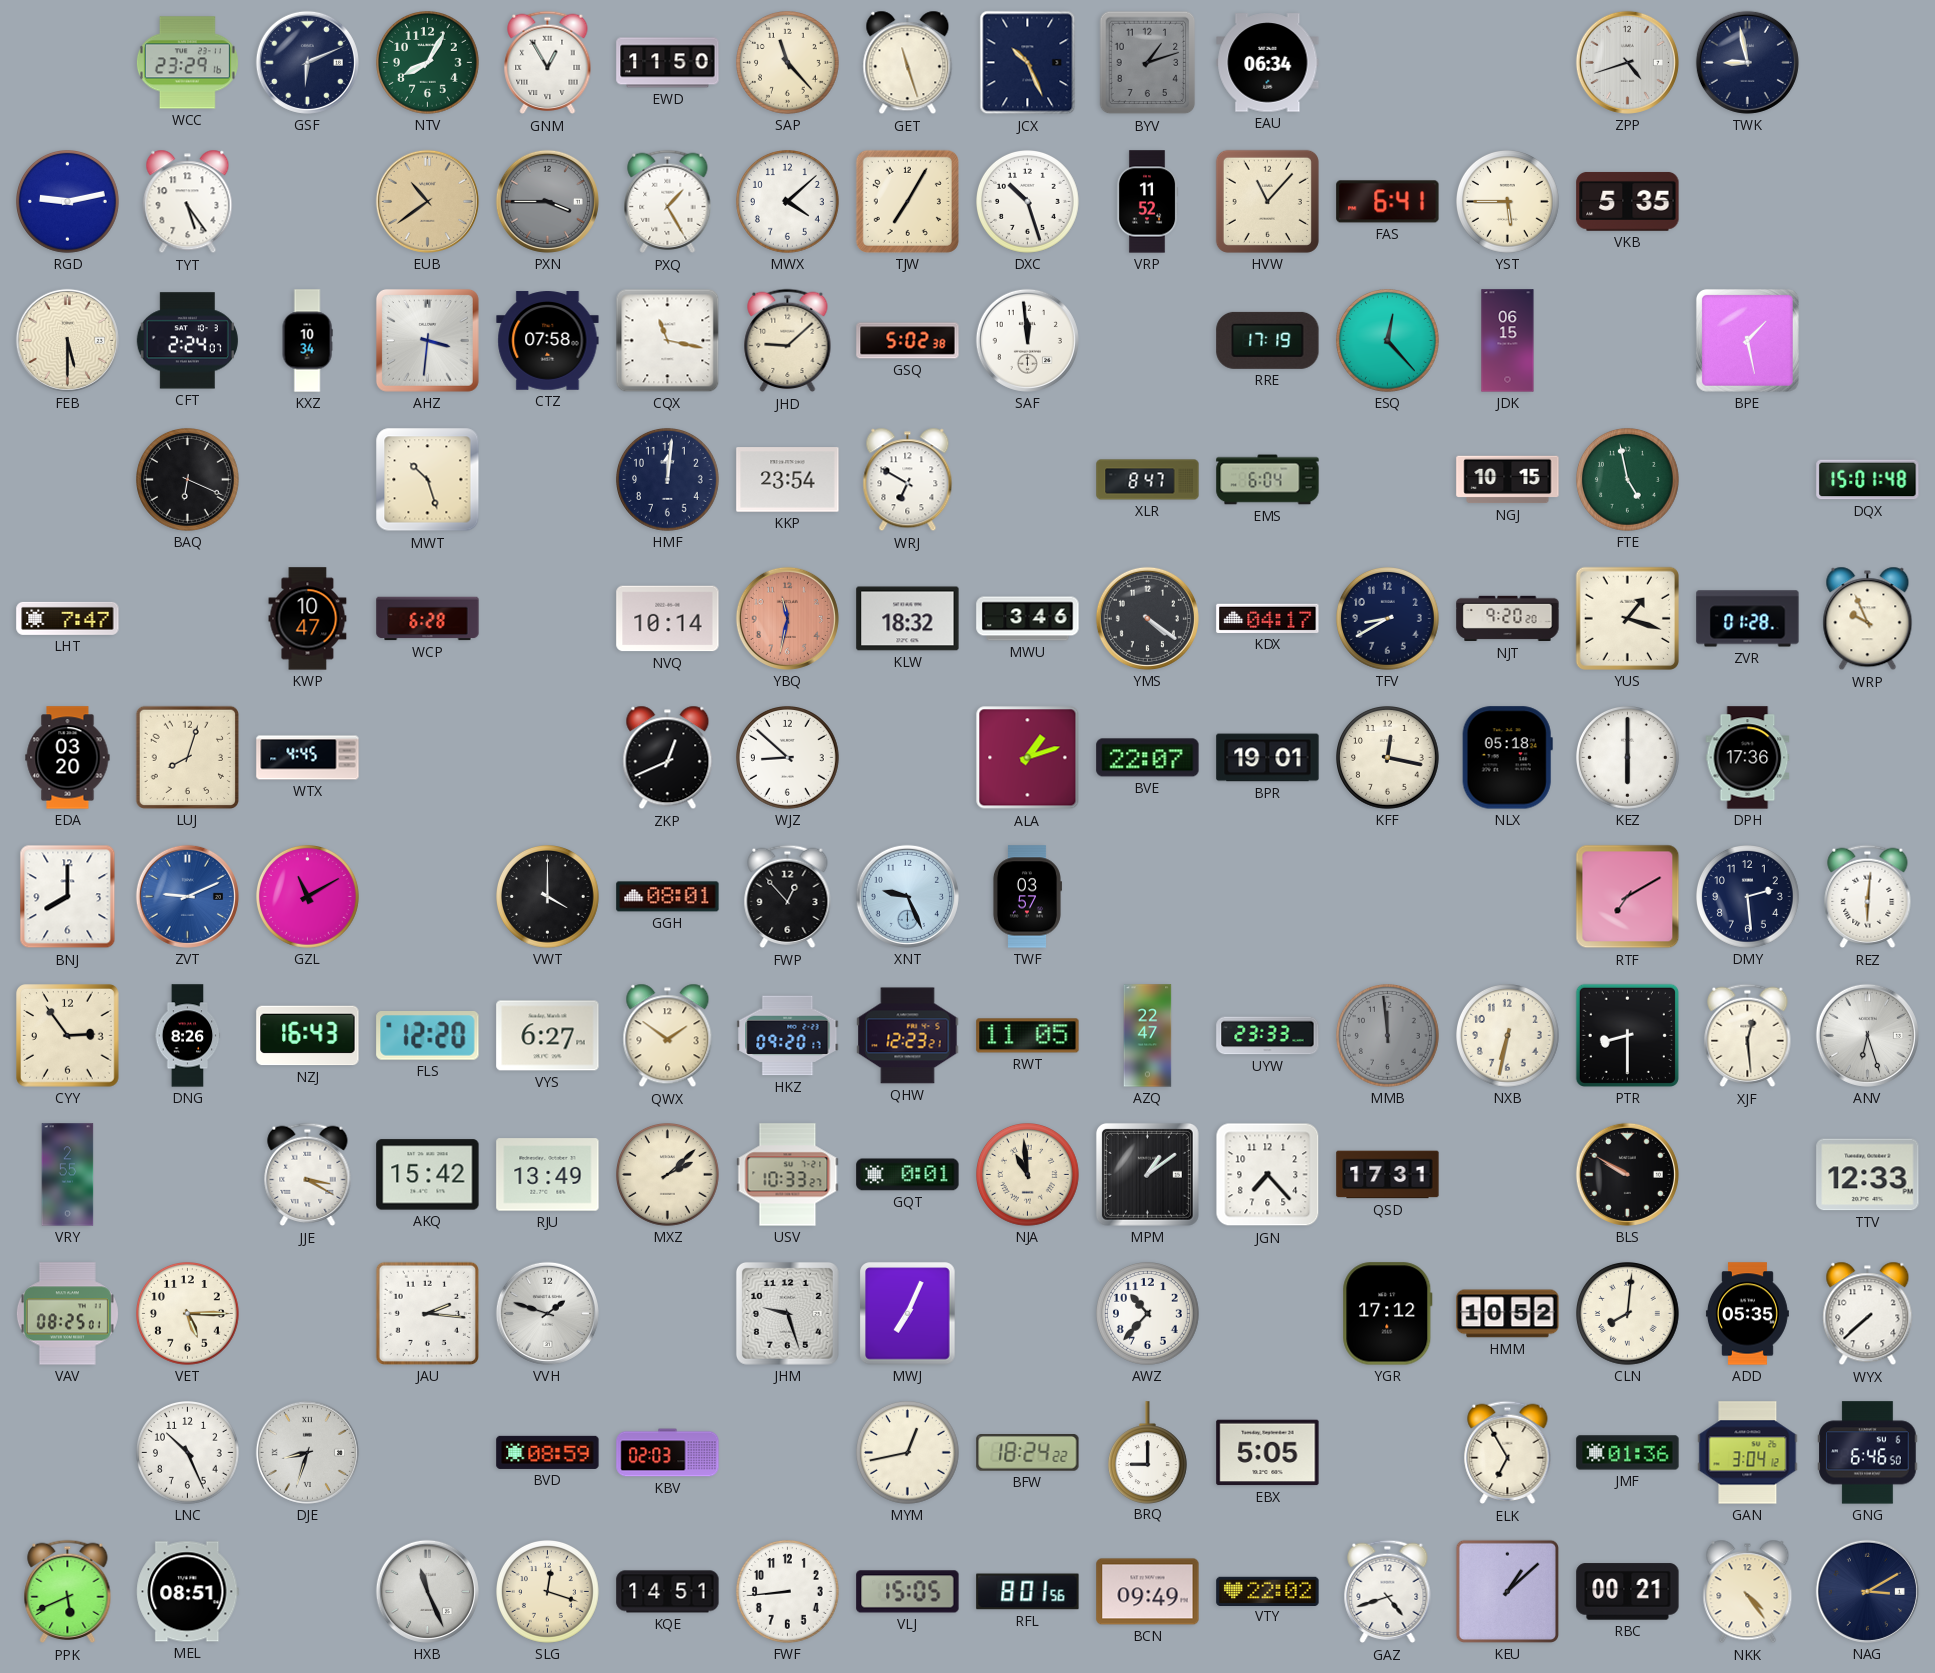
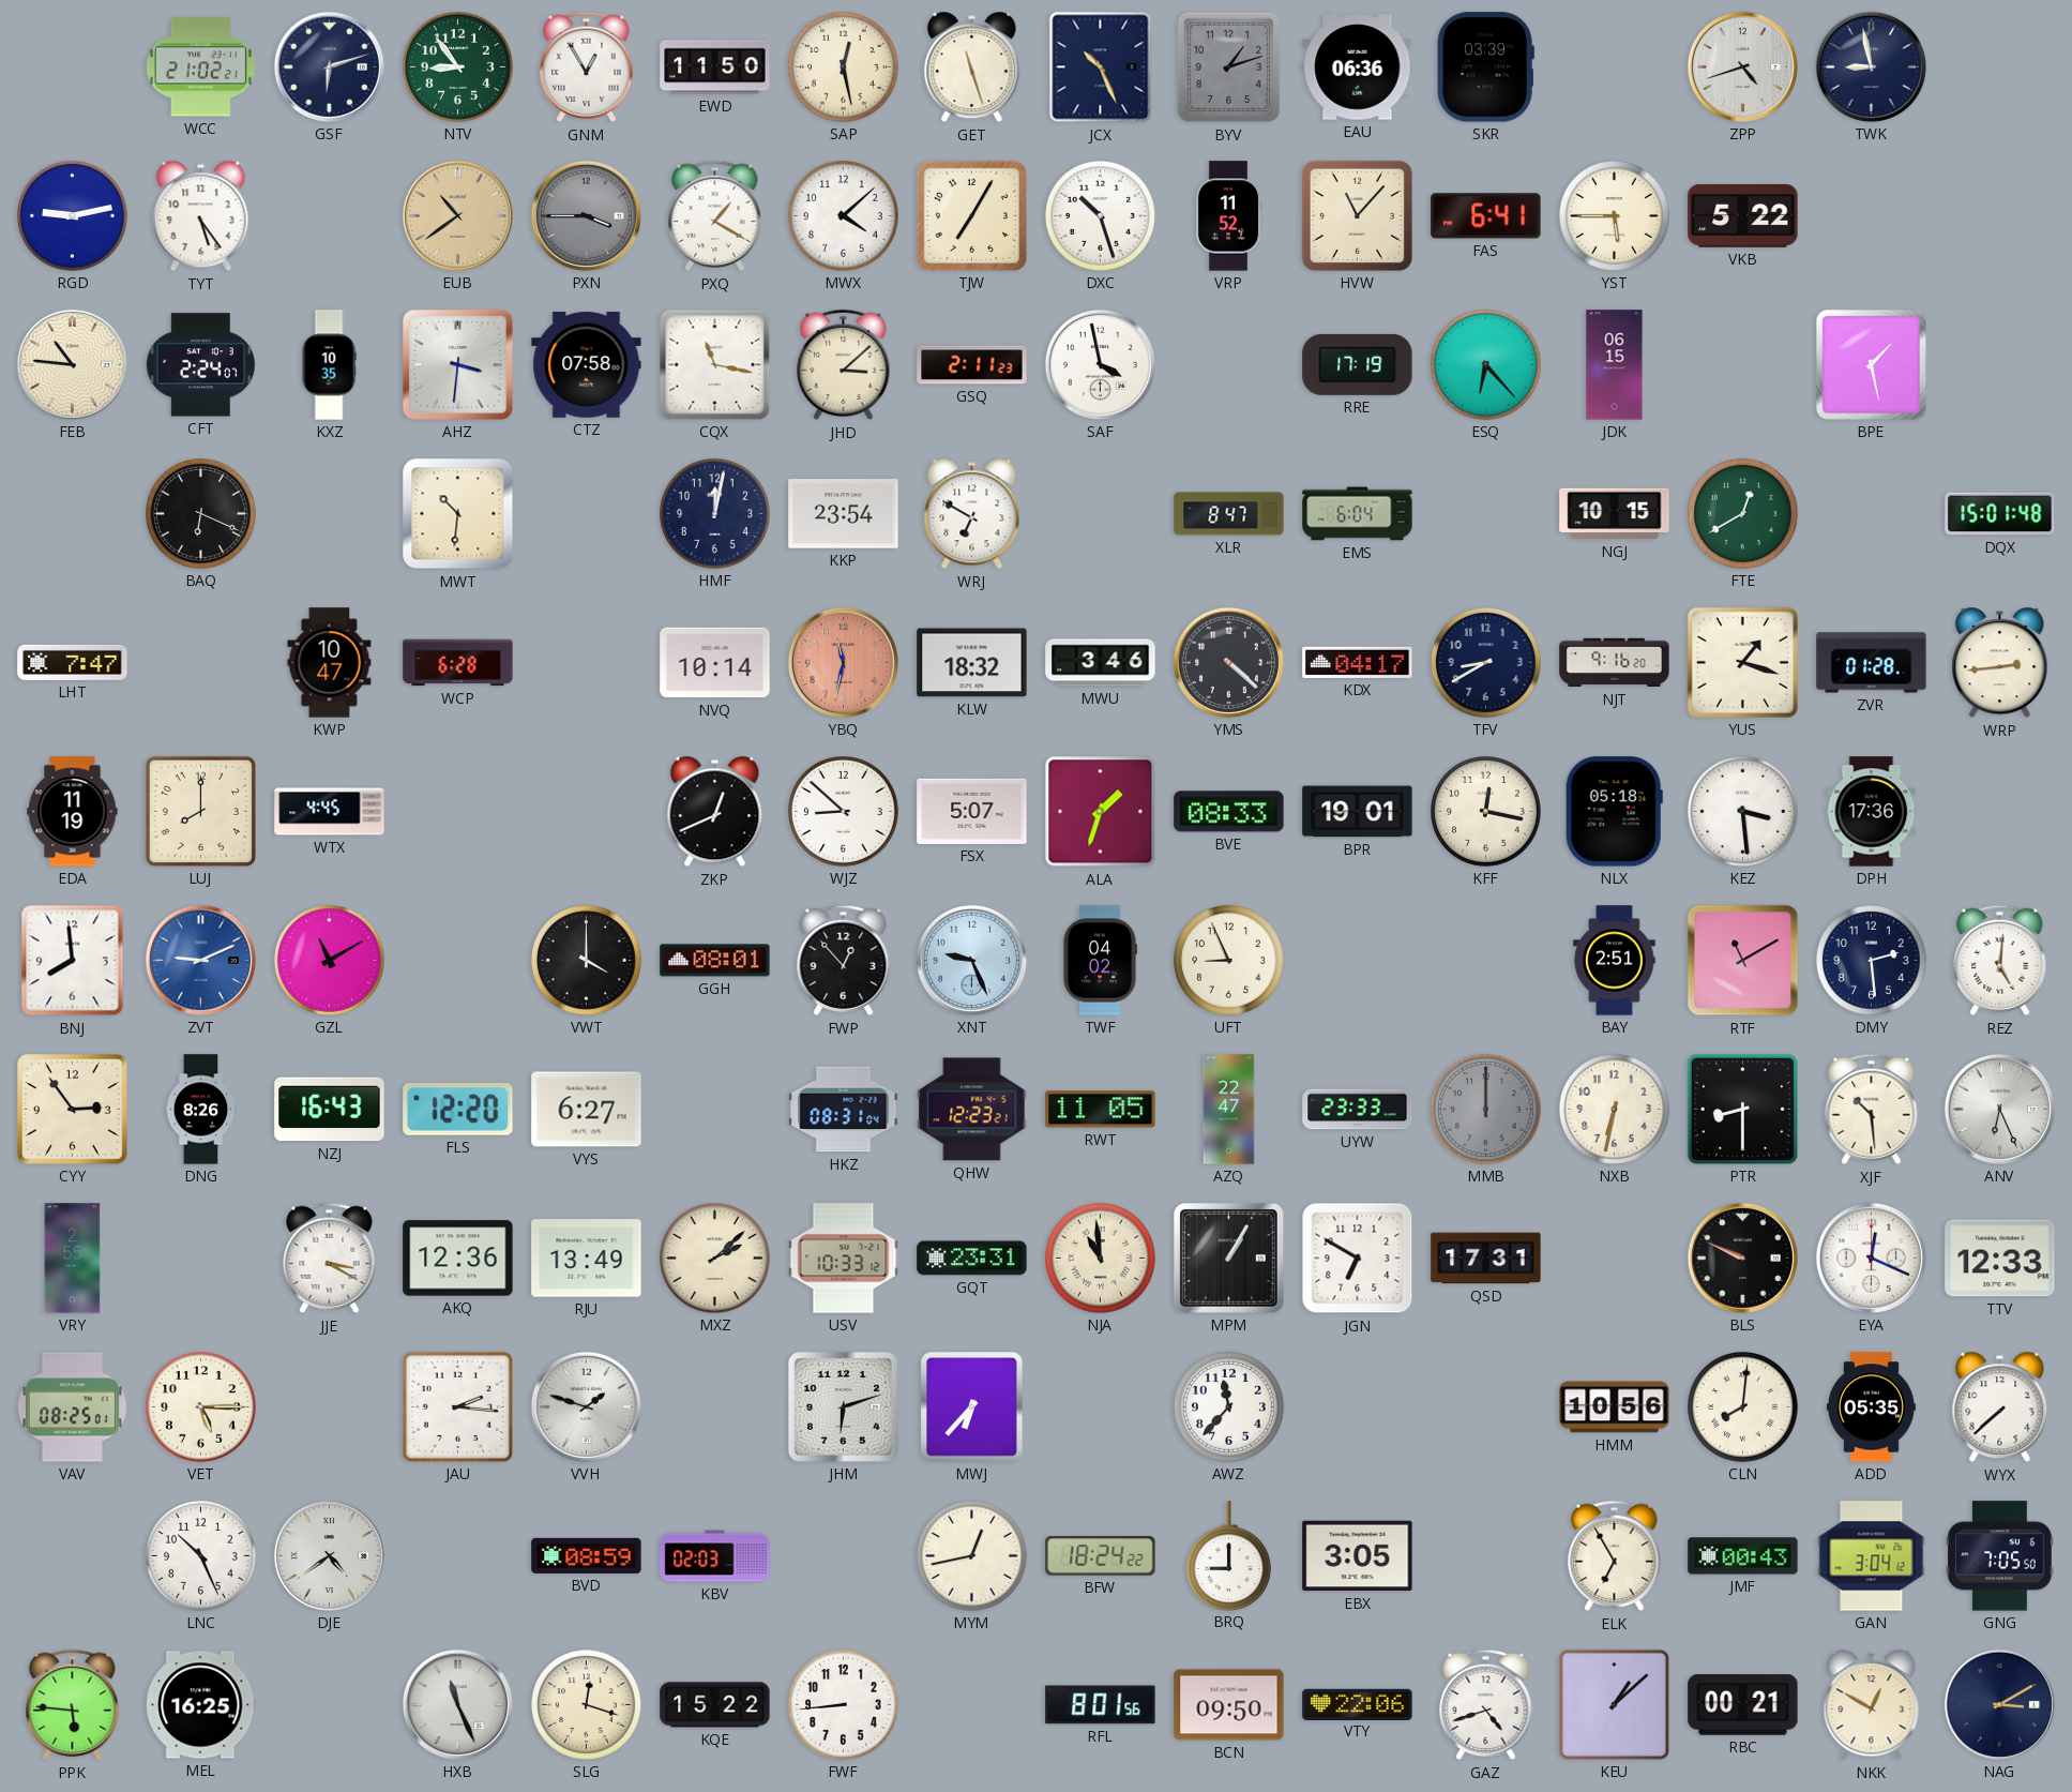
WCC: 23:29 -> 21:02
GSF: 6:11 -> 6:12
NTV: 8:05 -> 8:54
SAP: 11:23 -> 12:28
EAU: 06:34 -> 06:36
SKR: none -> 03:39
PXQ: 1:25 -> 1:20
VKB: 5:35 -> 5:22
FEB: 5:30 -> 10:46
KXZ: 10:34 -> 10:35
JHD: 9:08 -> 3:08
GSQ: 5:02 -> 2:11
SAF: 11:59 -> 3:58
ESQ: 12:23 -> 6:23
MWT: 10:27 -> 10:31
HMF: 12:01 -> 12:02
FTE: 4:58 -> 12:40
YMS: 4:21 -> 4:22
NJT: 9:20 -> 9:16
WRP: 9:56 -> 2:44
EDA: 03:20 -> 11:19
LUJ: 8:03 -> 8:00
FSX: none -> 5:07
ALA: 1:12 -> 1:33
BVE: 22:07 -> 08:33
KEZ: 6:00 -> 3:29
BNJ: 8:00 -> 7:59
TWF: 03:57 -> 04:02
UFT: none -> 8:56
BAY: none -> 2:51
RTF: 7:10 -> 11:10
REZ: 6:01 -> 5:01
QWX: 1:51 -> none
HKZ: 09:20 -> 08:31
MMB: 11:59 -> 12:00
XJF: 12:29 -> 10:29
ANV: 6:27 -> 6:26
AKQ: 15:42 -> 12:36
USV: 10:33:27 -> 10:33:12
GQT: 0:01 -> 23:31
MPM: 1:09 -> 1:05
JGN: 7:23 -> 6:50
BLS: 9:50 -> 9:49
EYA: none -> 12:19
JHM: 9:27 -> 6:12
MWJ: 7:04 -> 6:37
AWZ: 10:37 -> 11:37
YGR: 17:12 -> none
HMM: 10:52 -> 10:56
DJE: 8:33 -> 4:39
EBX: 5:05 -> 3:05
JMF: 01:36 -> 00:43
GNG: 6:46 -> 7:05
PPK: 5:41 -> 5:46
MEL: 08:51 -> 16:25
KQE: 14:51 -> 15:22
VLJ: 15:05 -> none
BCN: 09:49 -> 09:50
VTY: 22:02 -> 22:06
NKK: 4:24 -> 12:50
